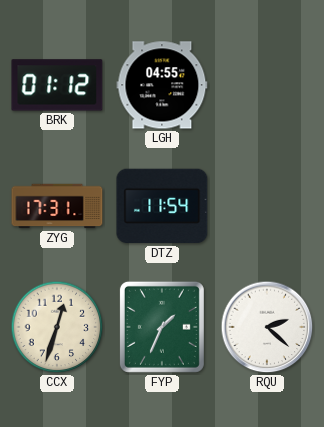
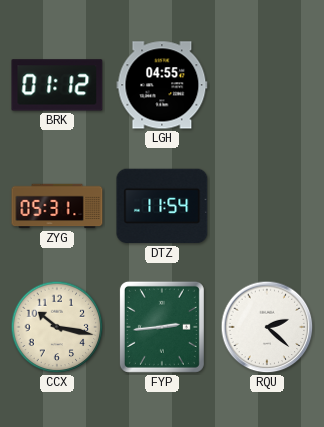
ZYG: 17:31 -> 05:31
CCX: 12:33 -> 10:17
FYP: 1:34 -> 2:44
